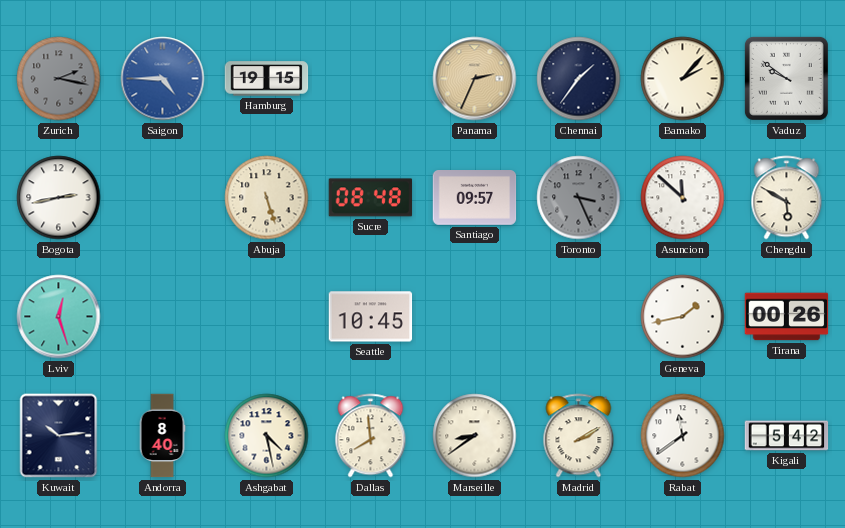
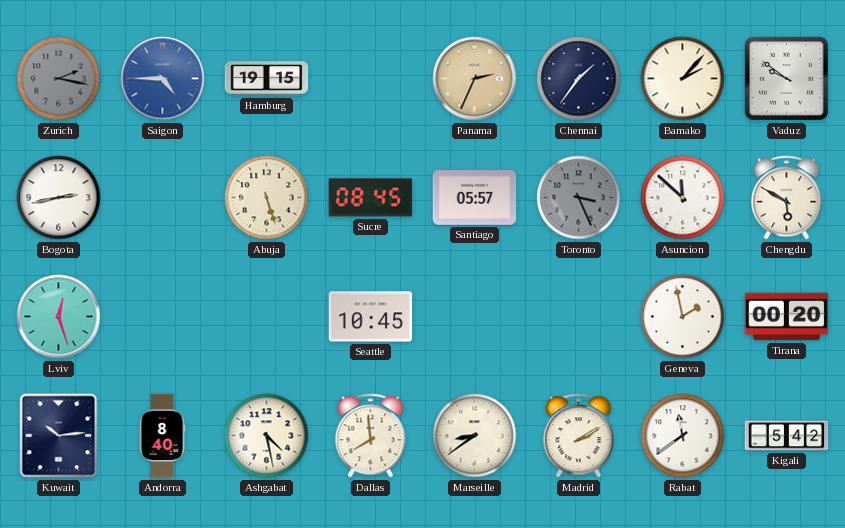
Sucre: 08:48 -> 08:45
Santiago: 09:57 -> 05:57
Geneva: 1:43 -> 1:58
Tirana: 00:26 -> 00:20
